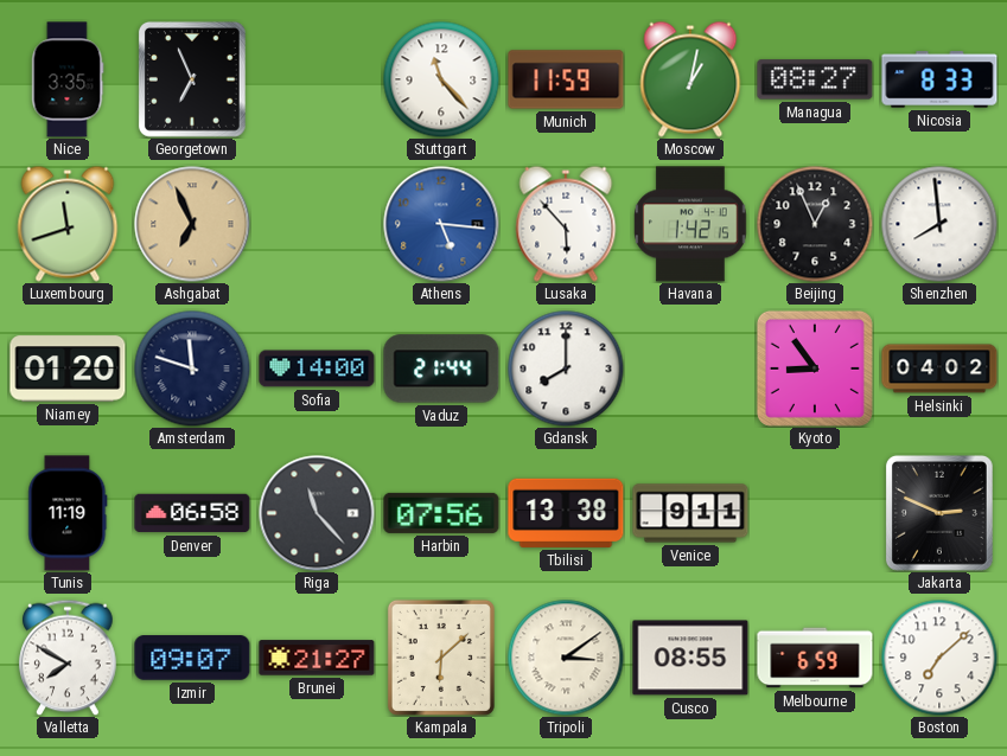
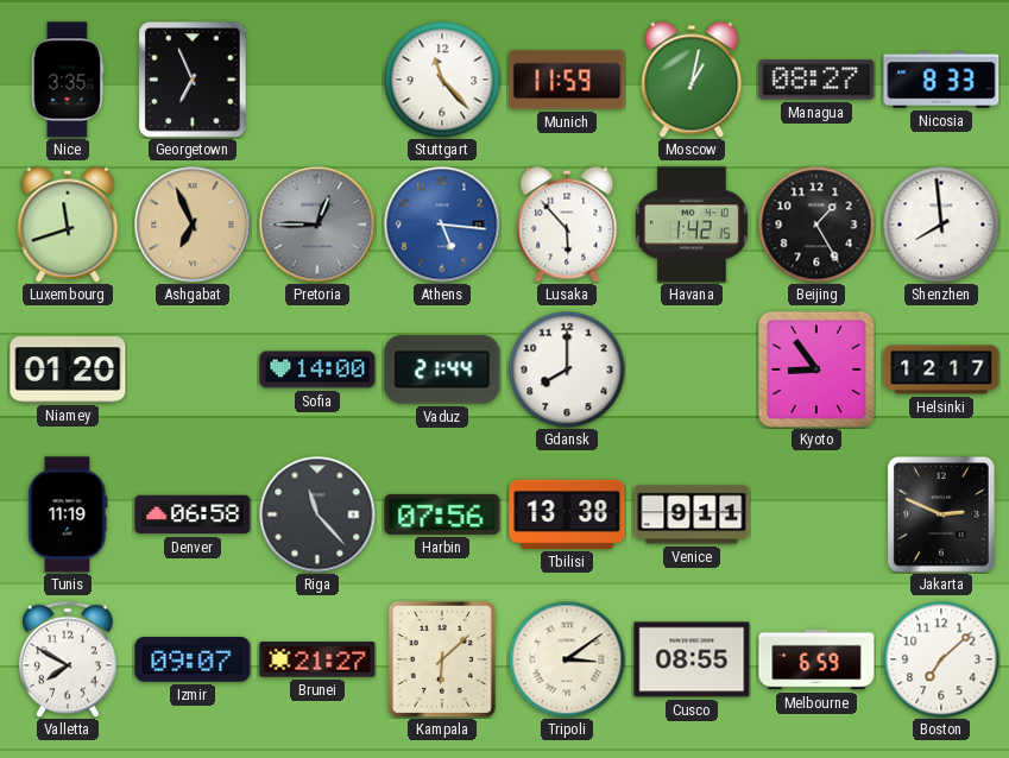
Pretoria: none -> 12:45
Beijing: 12:56 -> 1:25
Amsterdam: 11:48 -> none
Helsinki: 04:02 -> 12:17
